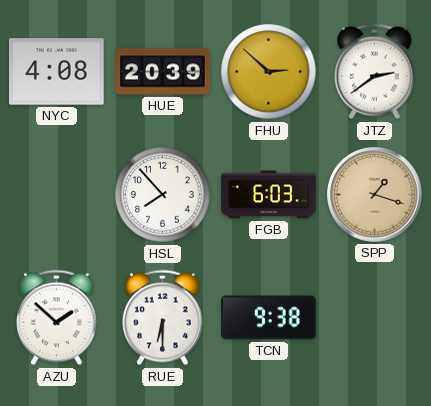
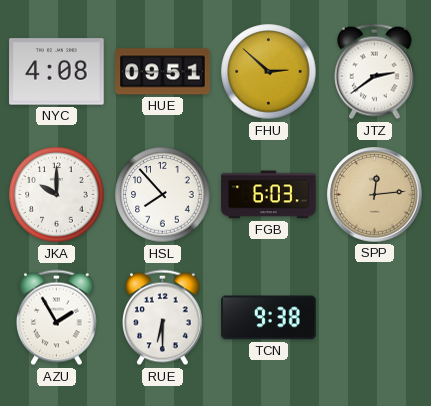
HUE: 20:39 -> 09:51
JKA: none -> 10:00
SPP: 1:18 -> 12:14
AZU: 1:52 -> 1:55
